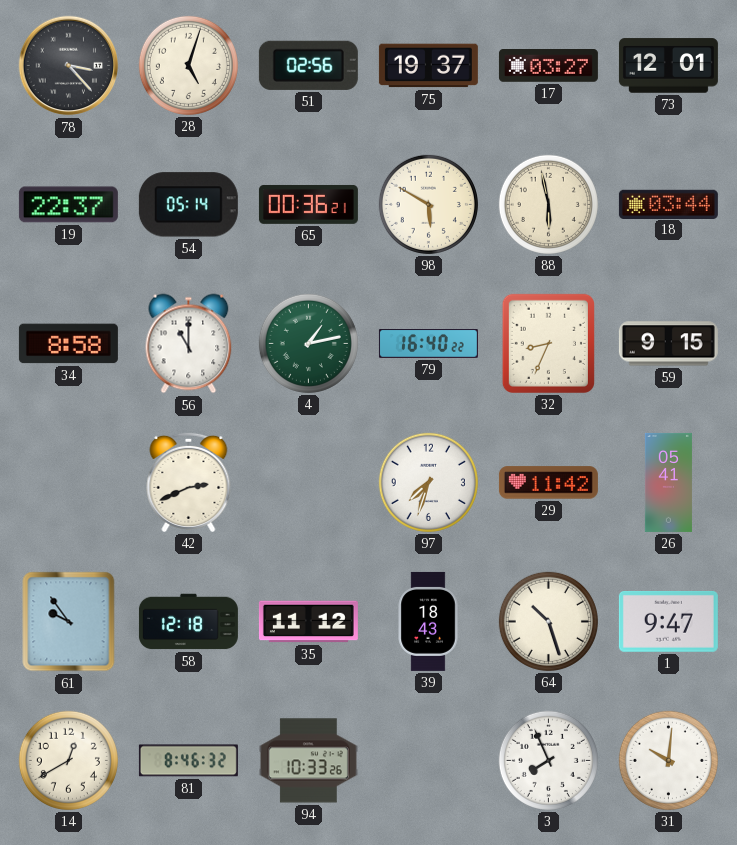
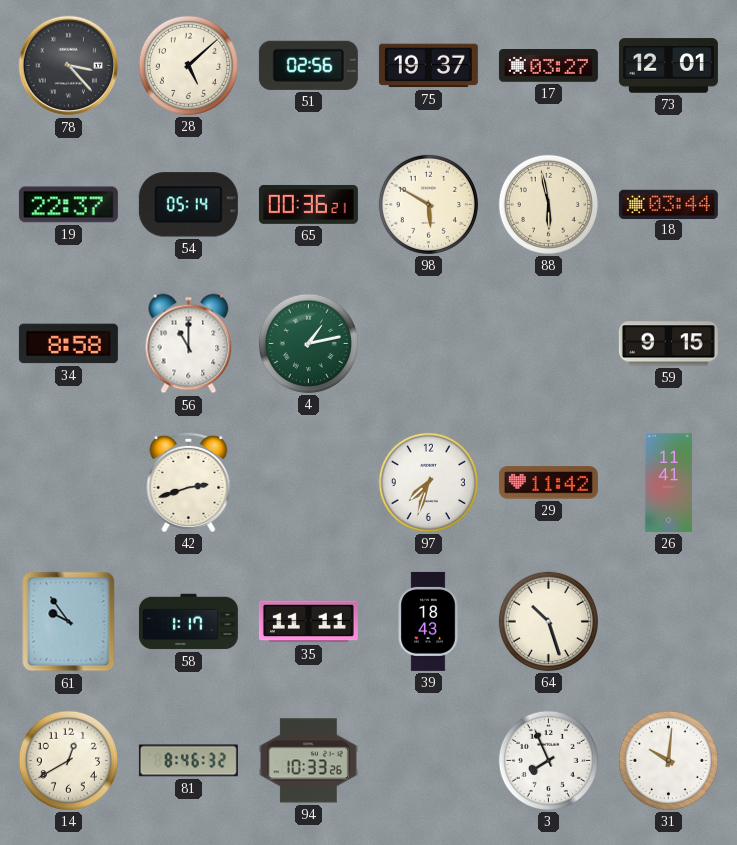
28: 5:03 -> 5:08
79: 16:40 -> none
32: 8:34 -> none
42: 2:41 -> 2:42
26: 05:41 -> 11:41
58: 12:18 -> 1:17
35: 11:12 -> 11:11
1: 9:47 -> none
